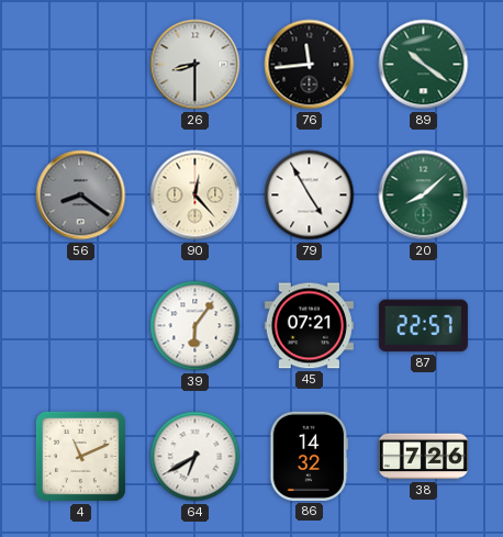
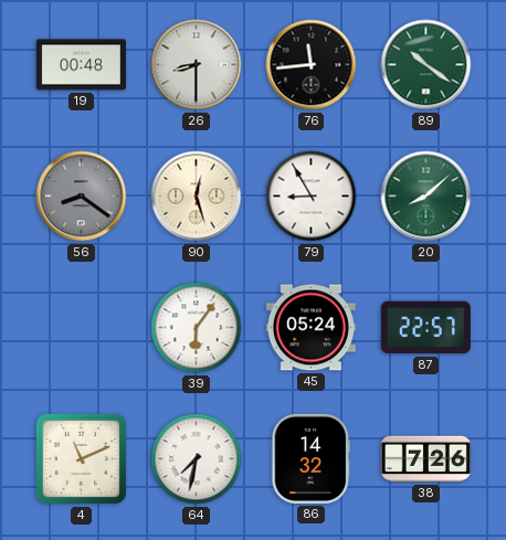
19: none -> 00:48
90: 12:23 -> 12:27
79: 4:55 -> 8:55
45: 07:21 -> 05:24
64: 6:40 -> 7:32
